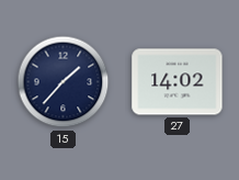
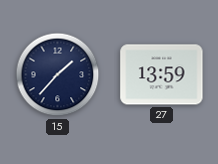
27: 14:02 -> 13:59
